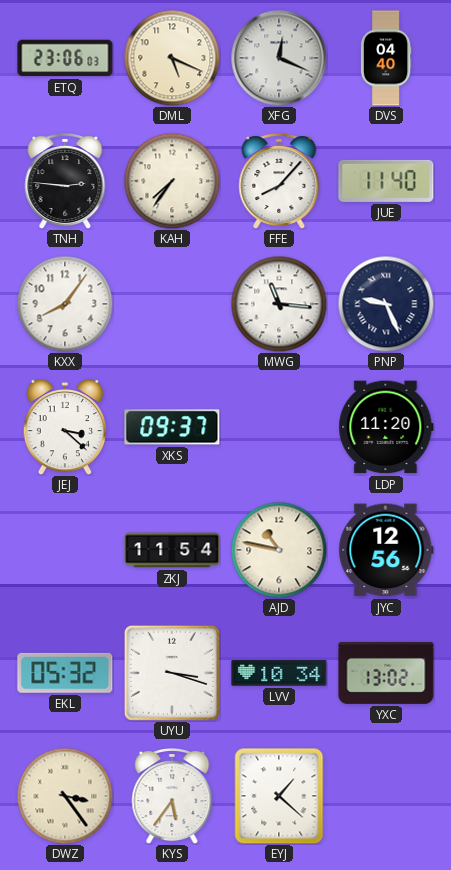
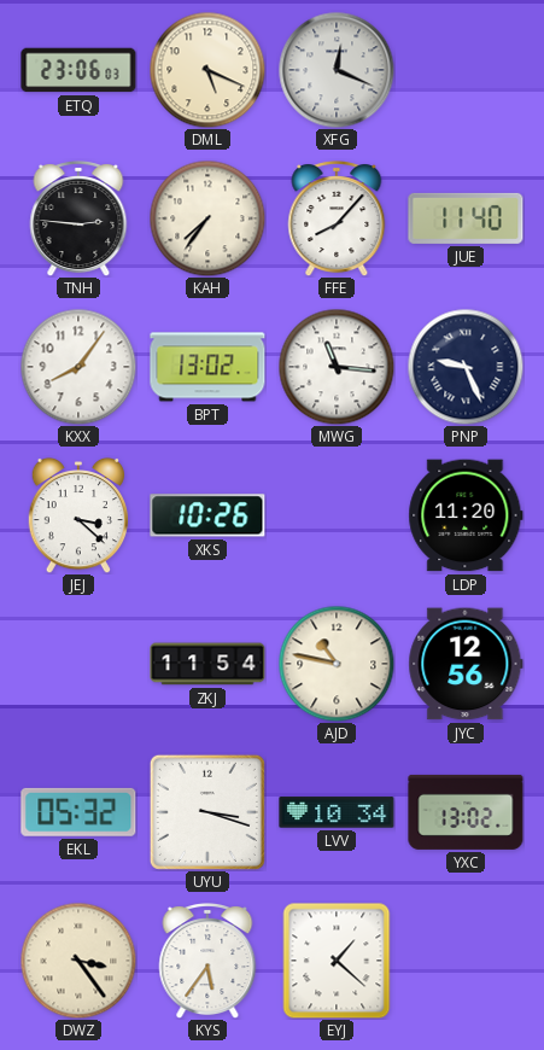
DVS: 04:40 -> none
BPT: none -> 13:02
XKS: 09:37 -> 10:26
